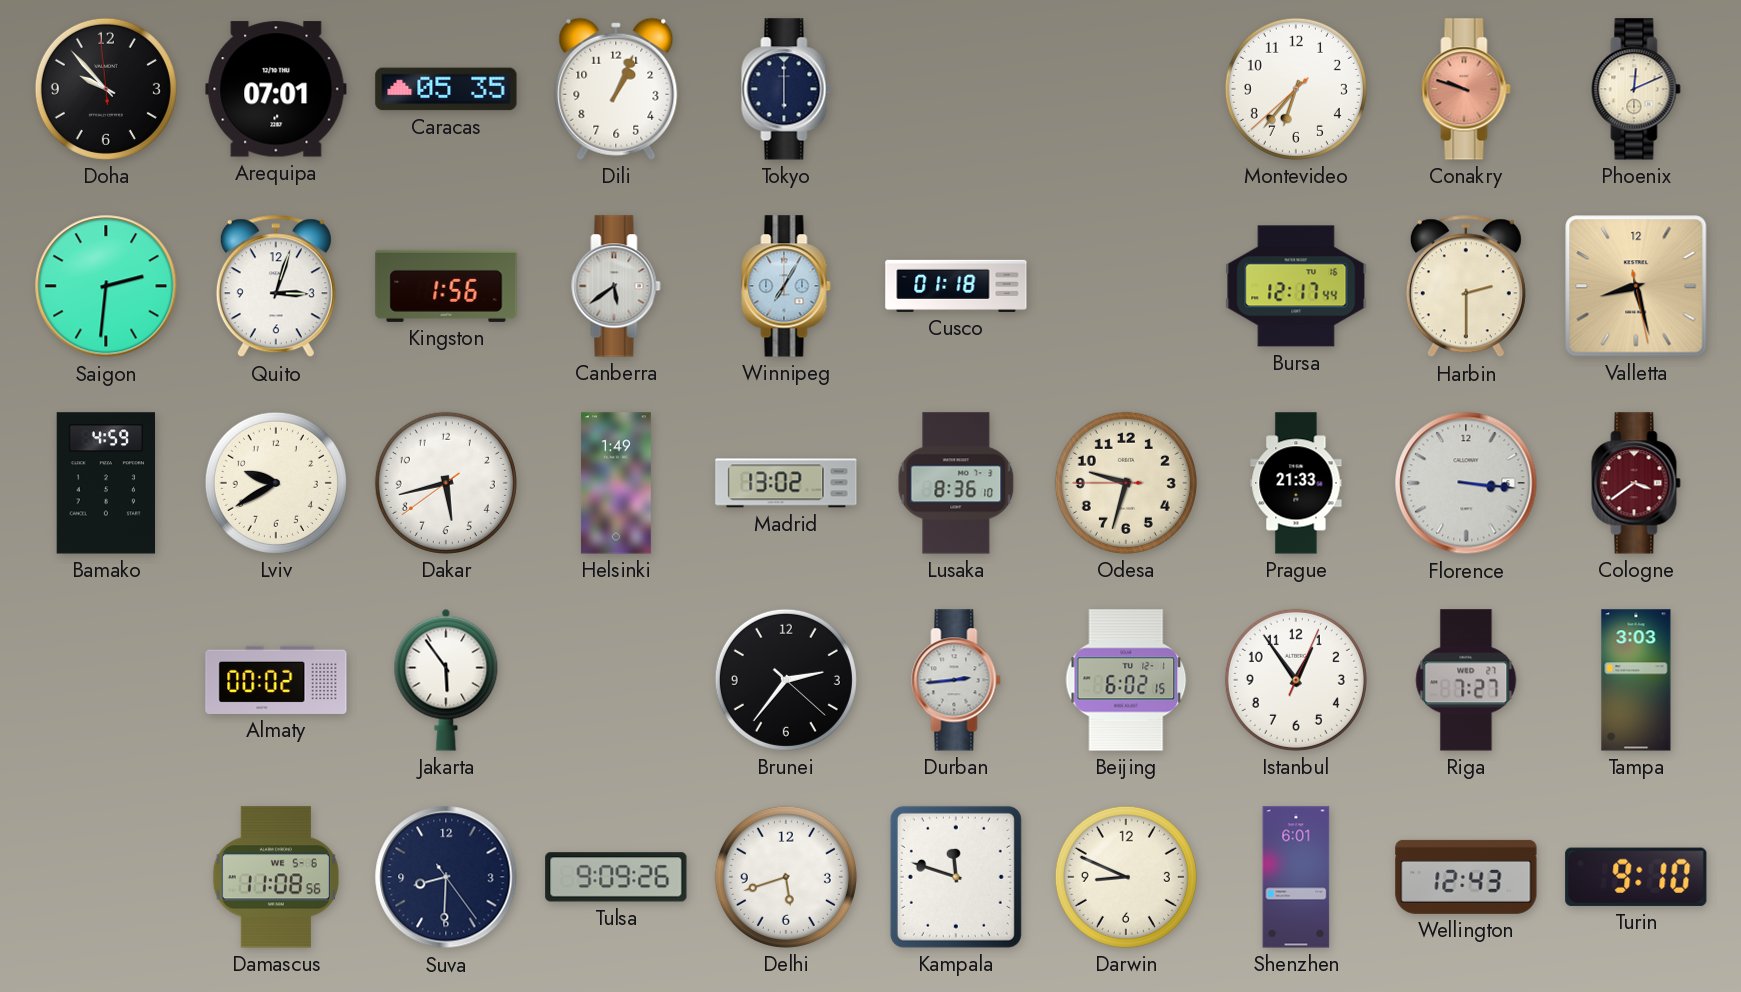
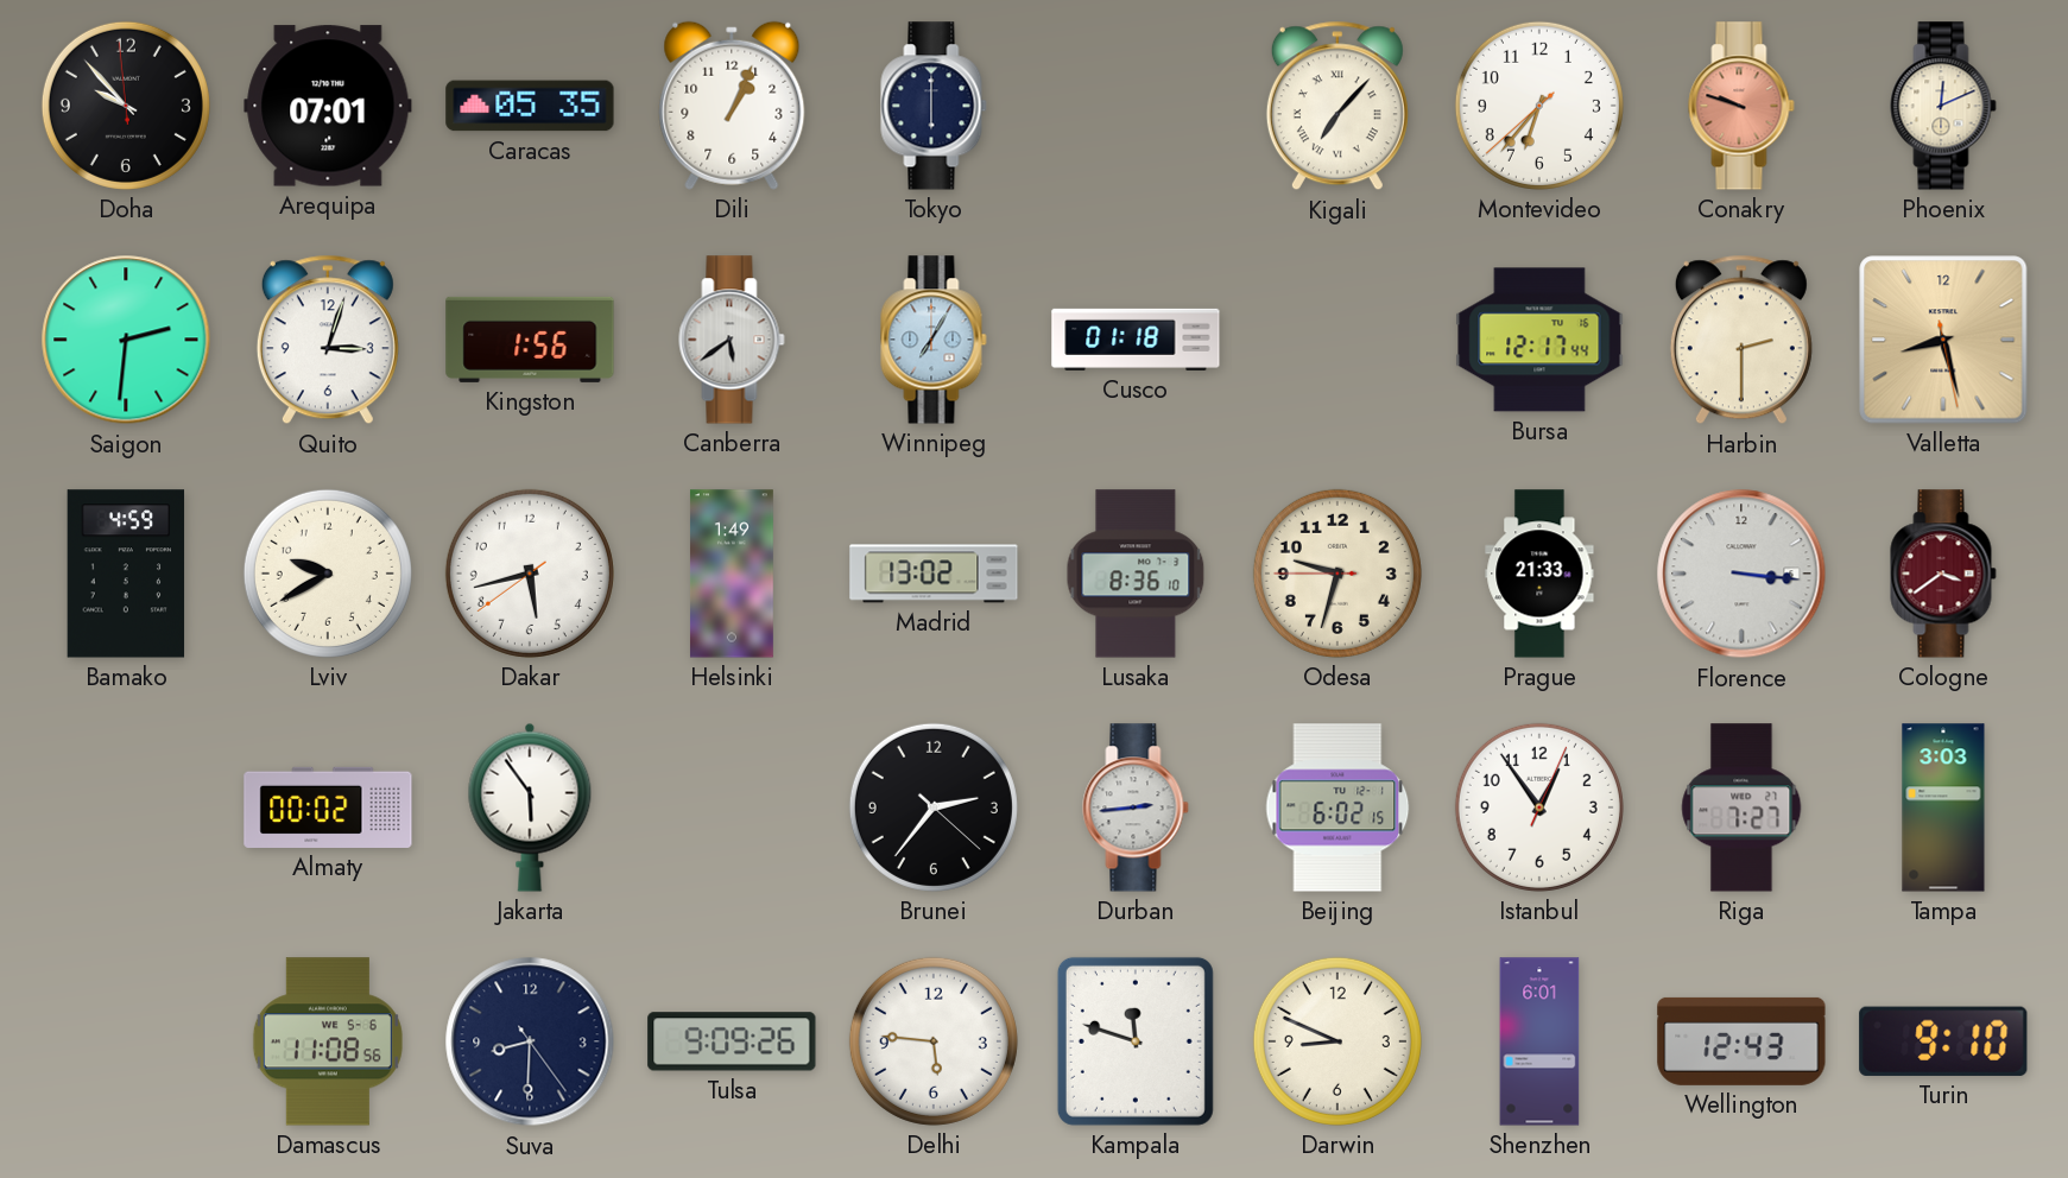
Kigali: none -> 7:07
Delhi: 5:42 -> 5:46
